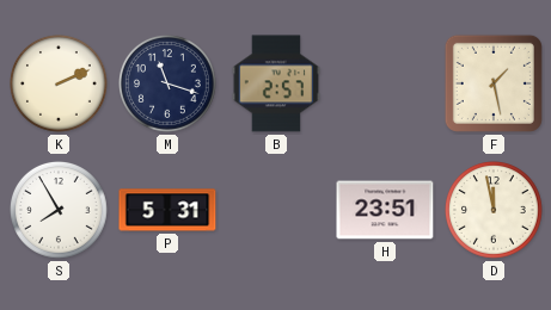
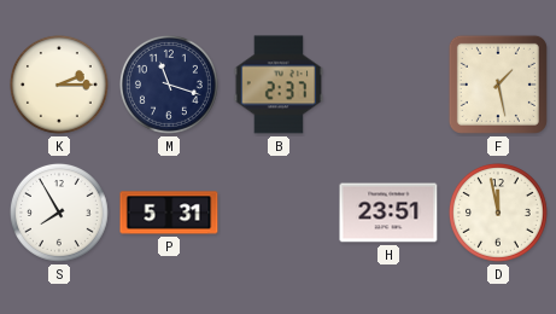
K: 2:11 -> 2:15
B: 2:57 -> 2:37
